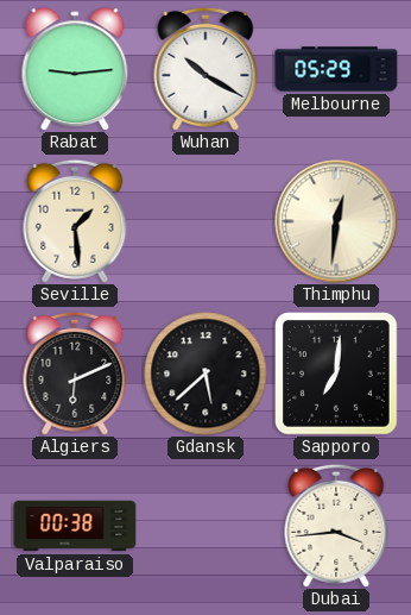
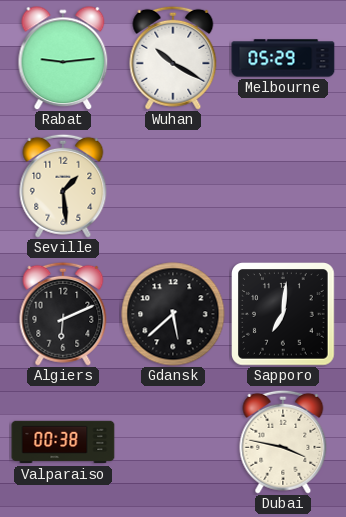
Thimphu: 12:31 -> none
Dubai: 3:44 -> 3:47
